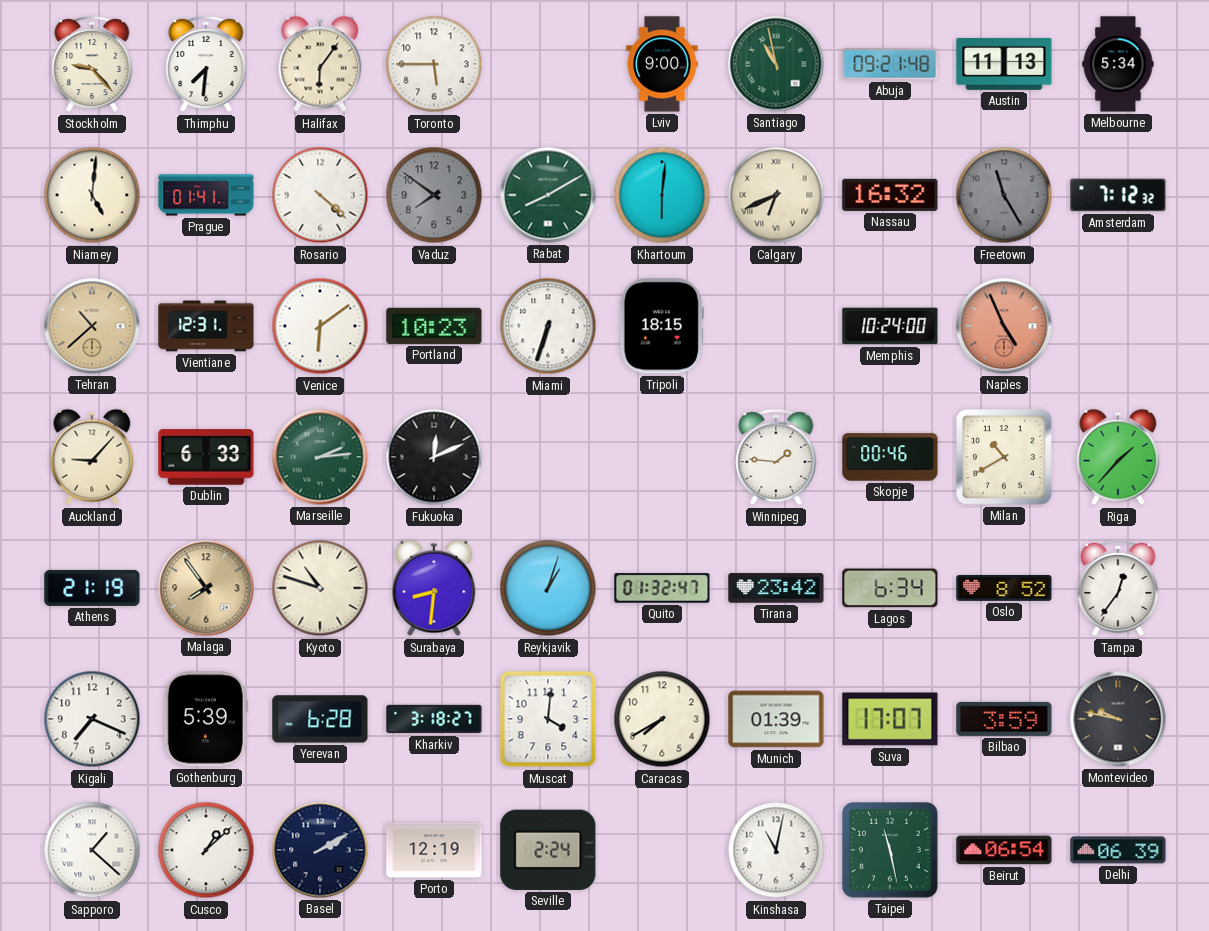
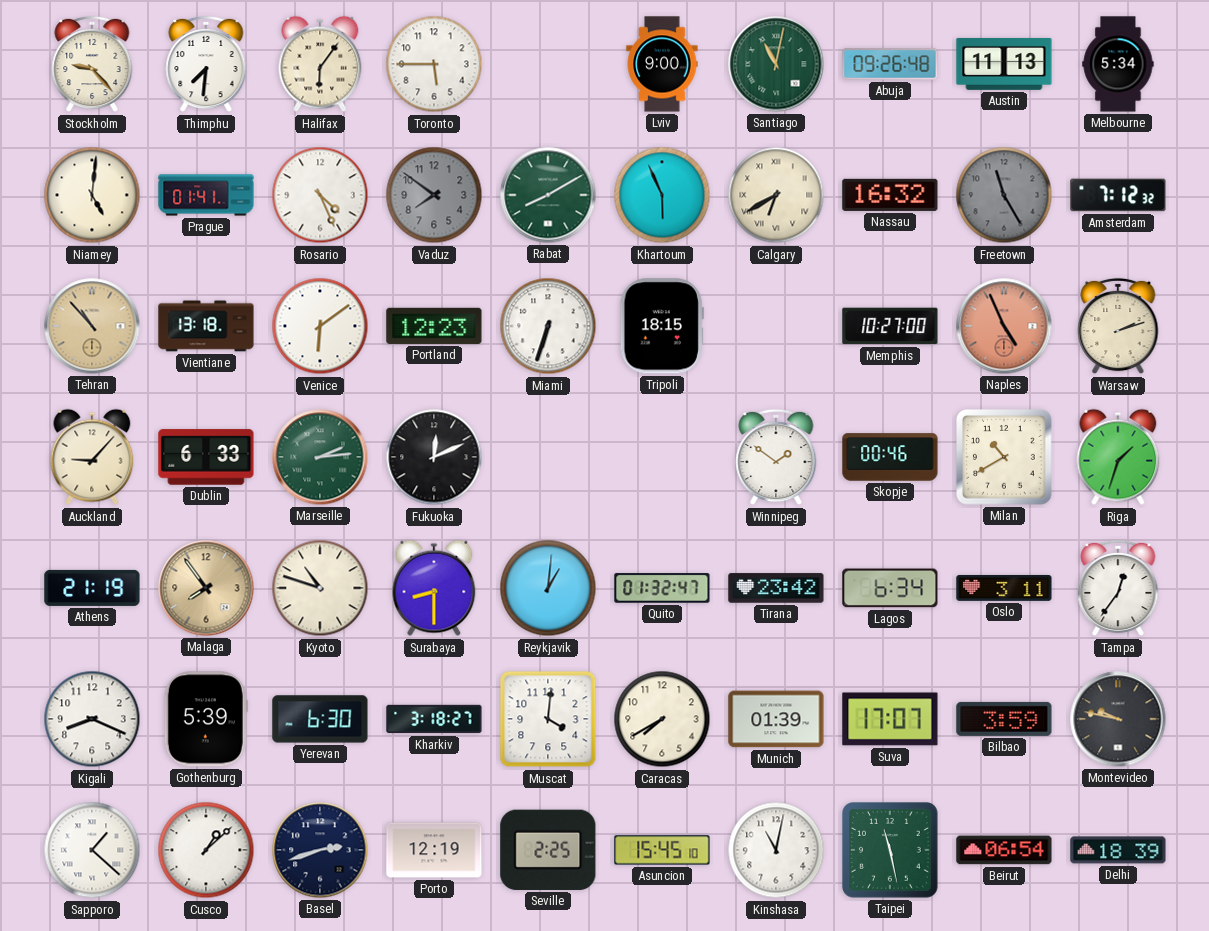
Santiago: 10:58 -> 11:02
Abuja: 09:21 -> 09:26
Rosario: 4:22 -> 4:26
Khartoum: 6:01 -> 5:56
Calgary: 6:41 -> 6:40
Tehran: 10:38 -> 10:53
Vientiane: 12:31 -> 13:18
Portland: 10:23 -> 12:23
Memphis: 10:24 -> 10:27
Warsaw: none -> 2:12
Winnipeg: 1:46 -> 1:51
Riga: 1:37 -> 1:33
Surabaya: 8:31 -> 8:30
Reykjavik: 1:03 -> 1:01
Oslo: 8:52 -> 3:11
Kigali: 7:19 -> 8:19
Yerevan: 6:28 -> 6:30
Basel: 2:10 -> 2:42
Seville: 2:24 -> 2:25
Asuncion: none -> 15:45
Delhi: 06:39 -> 18:39
